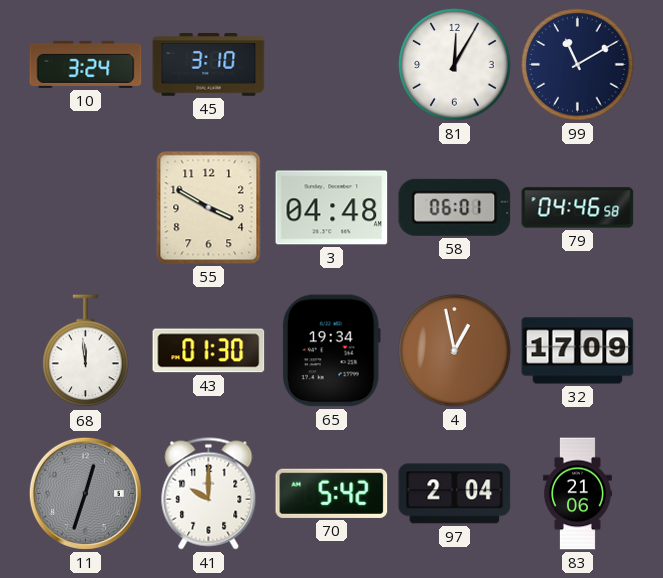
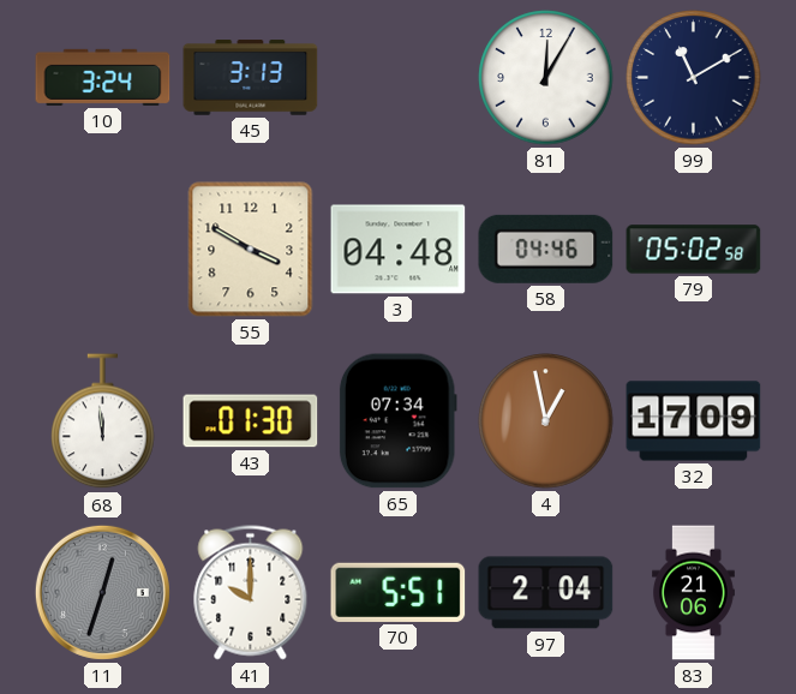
45: 3:10 -> 3:13
58: 06:01 -> 04:46
79: 04:46 -> 05:02
65: 19:34 -> 07:34
70: 5:42 -> 5:51
